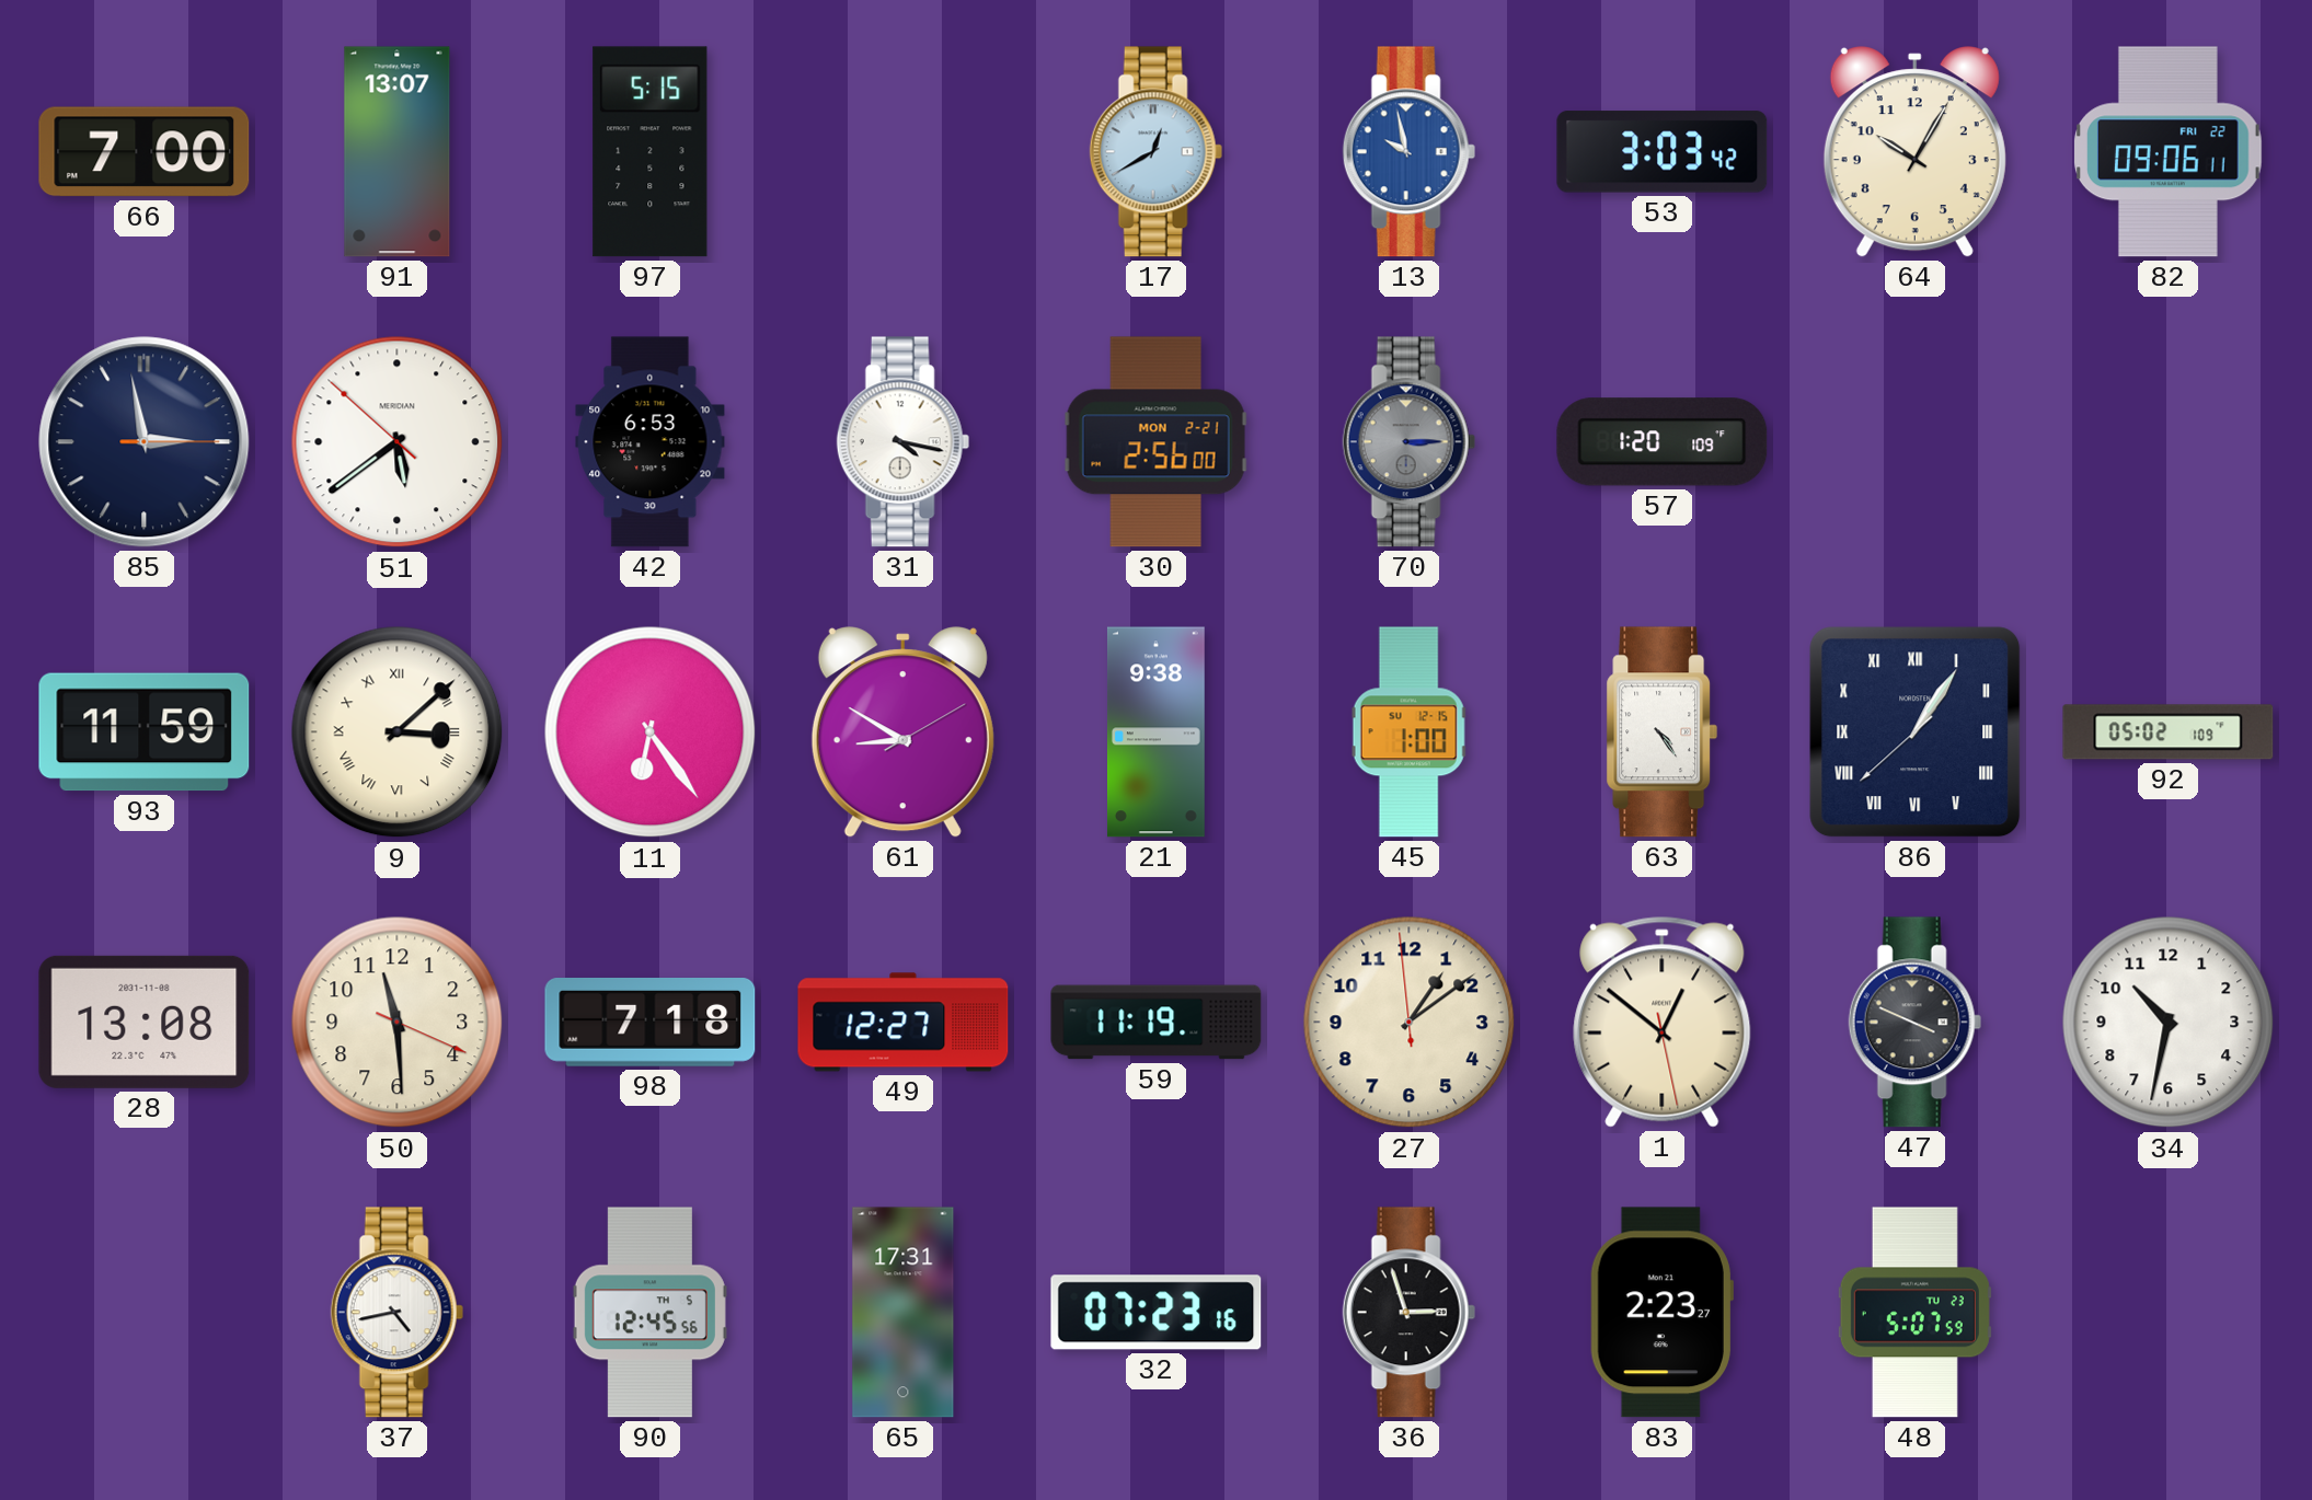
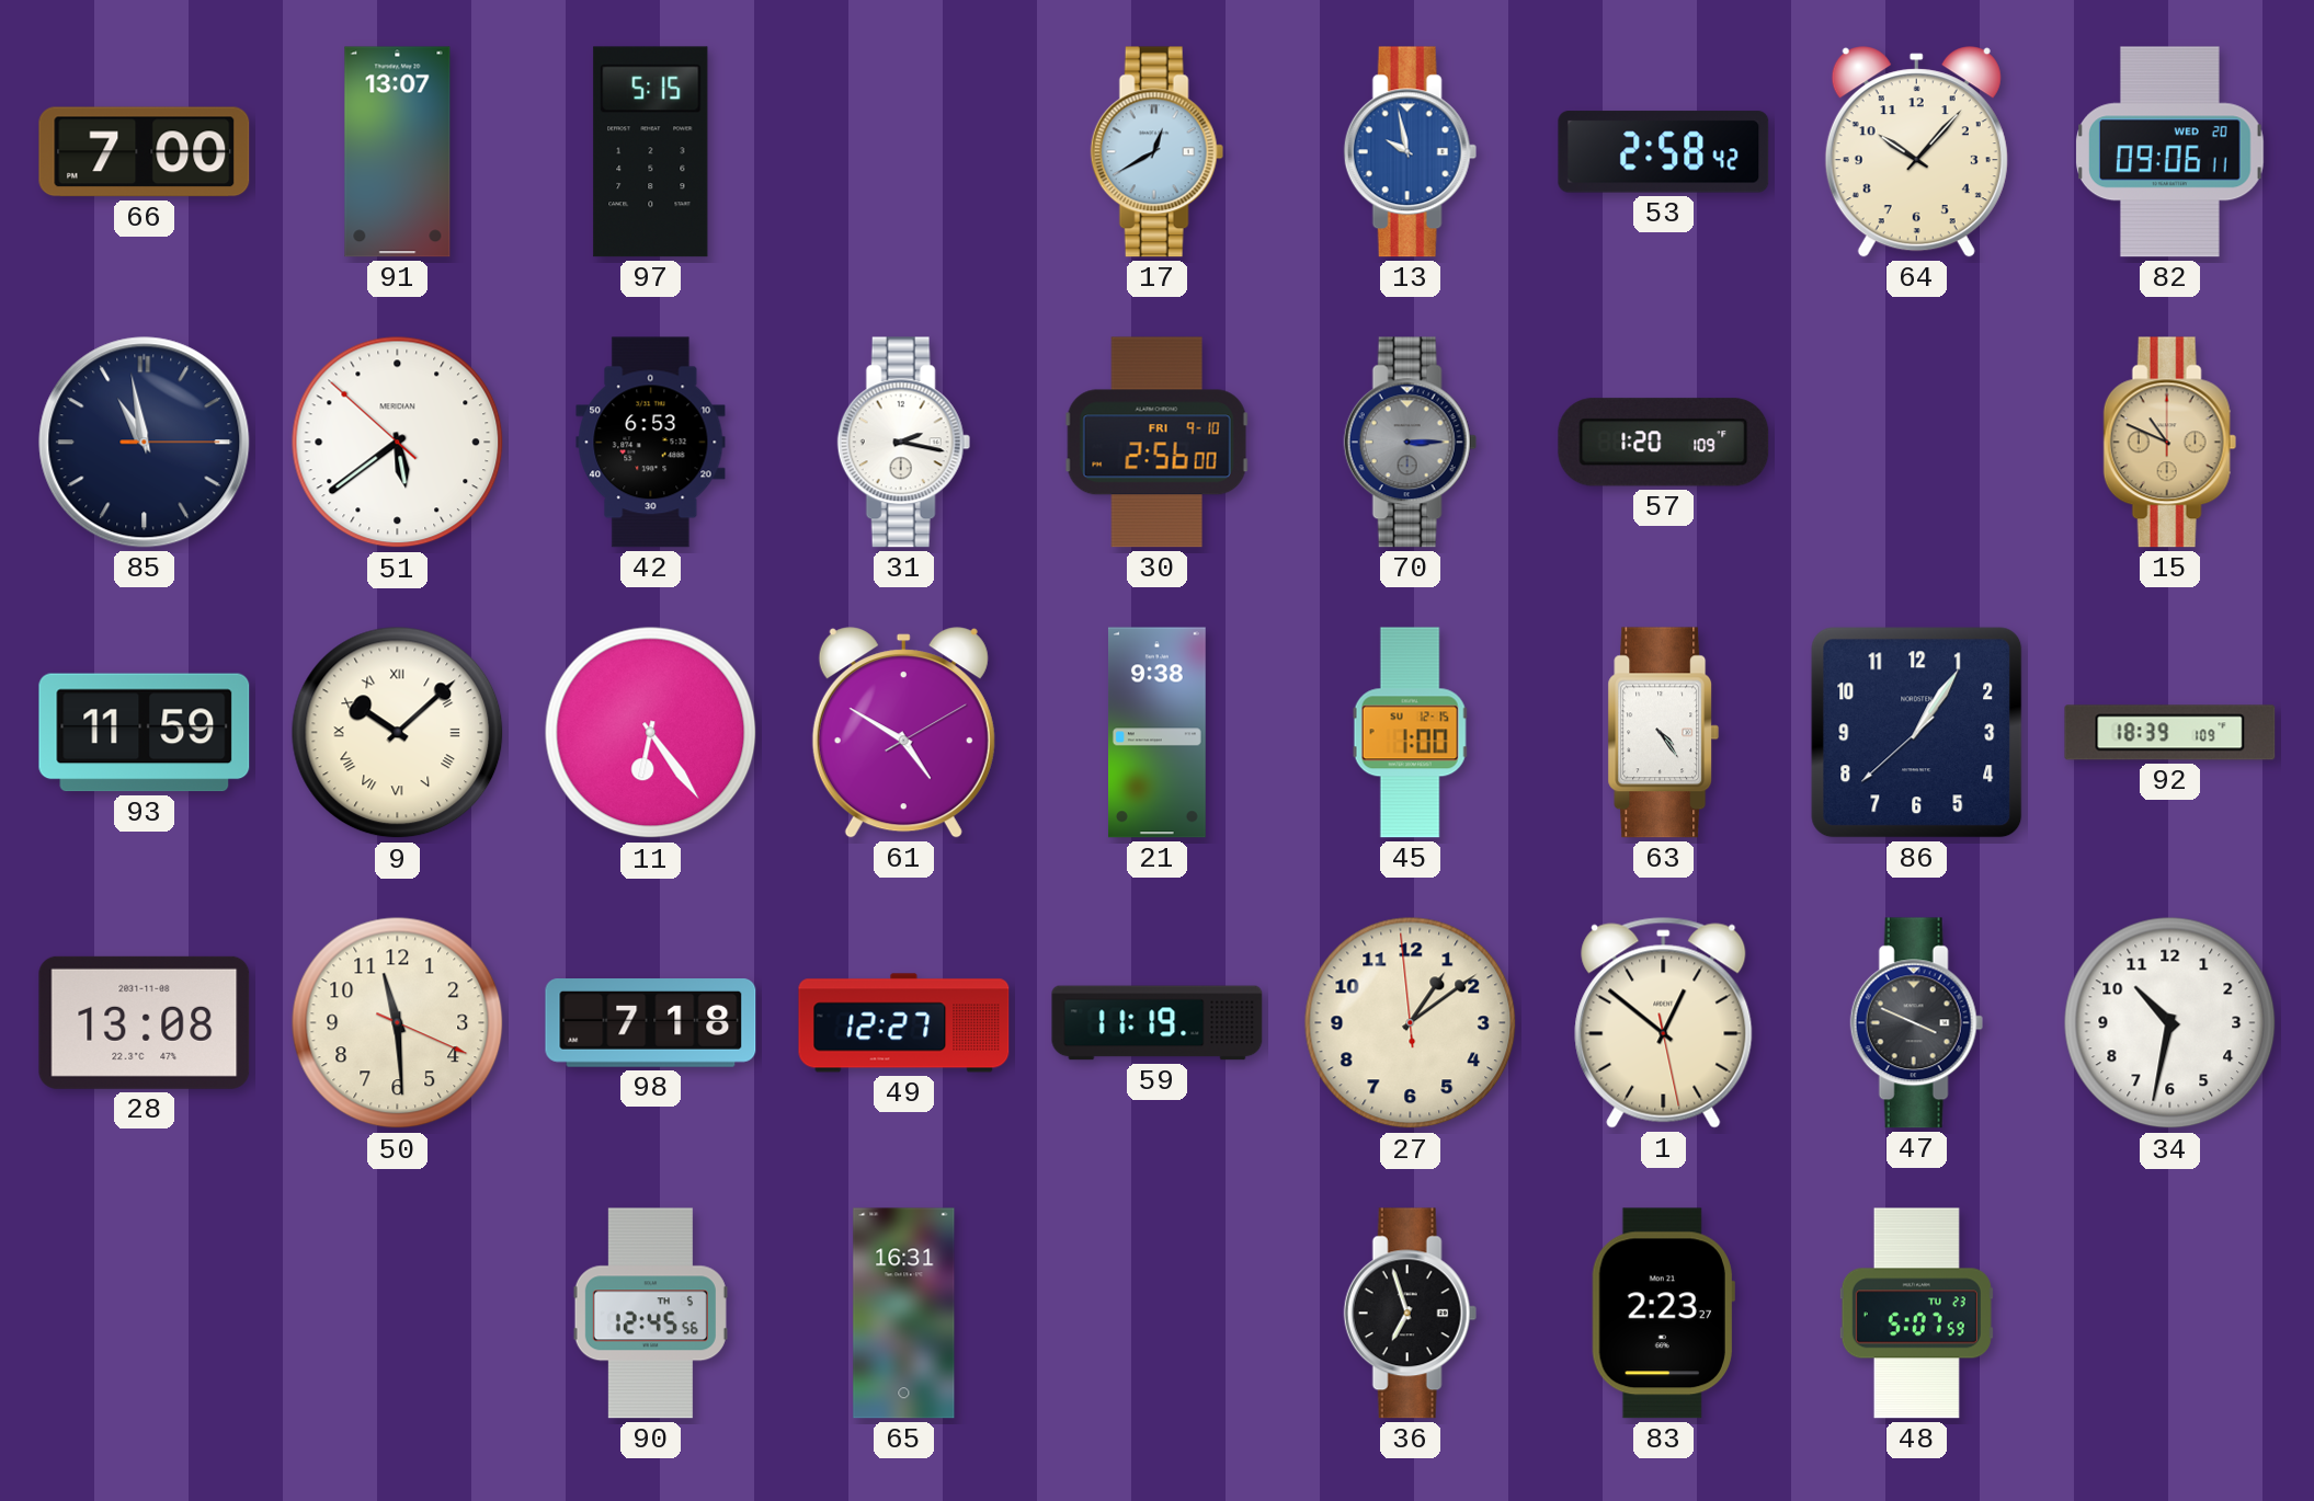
53: 3:03 -> 2:58
64: 10:05 -> 10:07
82 date: FRI 22 -> WED 20
85: 2:58 -> 10:58
31: 4:17 -> 2:17
30 date: MON 2-21 -> FRI 9-10
15: none -> 10:49
9: 3:08 -> 10:08
61: 8:50 -> 4:50
86 numerals: Roman -> Arabic
92: 05:02 -> 18:39
37: 4:43 -> none
65: 17:31 -> 16:31
32: 07:23 -> none
36: 2:57 -> 6:57
